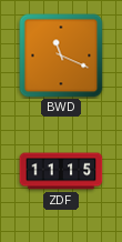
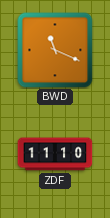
ZDF: 11:15 -> 11:10
